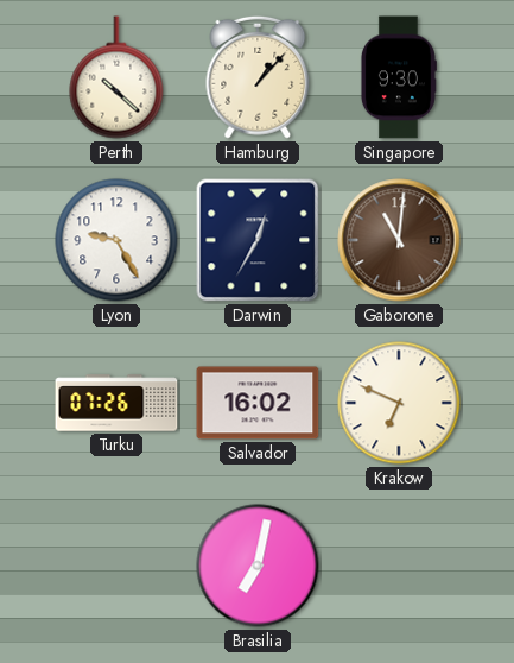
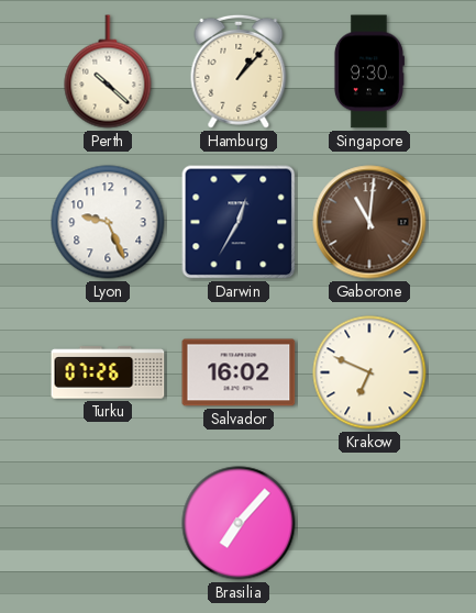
Lyon: 9:25 -> 9:26
Brasilia: 7:02 -> 7:07
